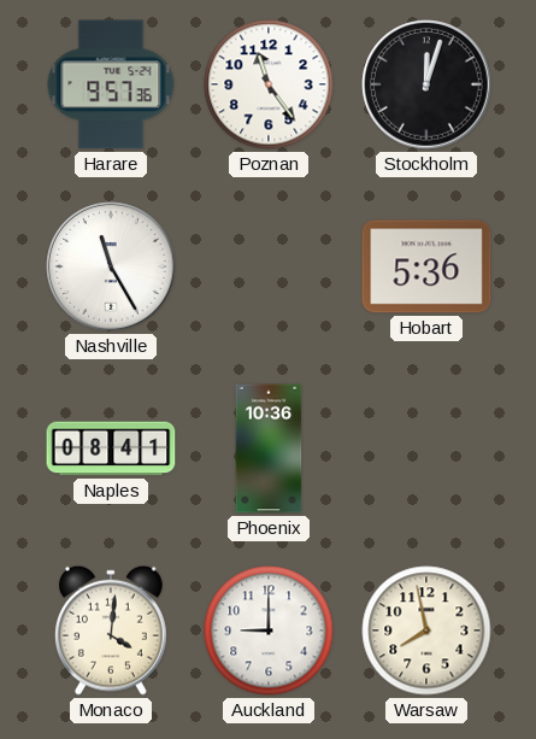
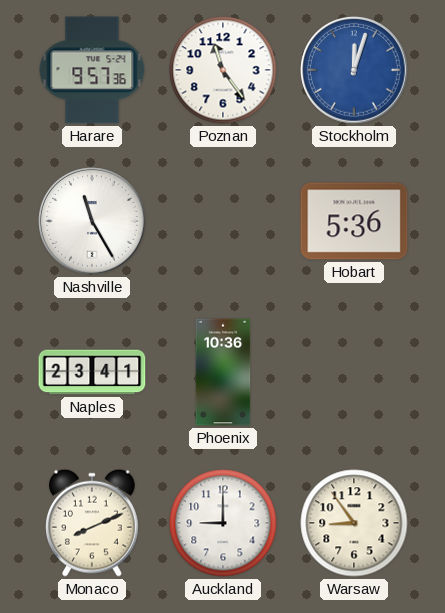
Stockholm dial: black -> blue
Naples: 08:41 -> 23:41
Monaco: 4:01 -> 8:11
Warsaw: 7:58 -> 8:54
